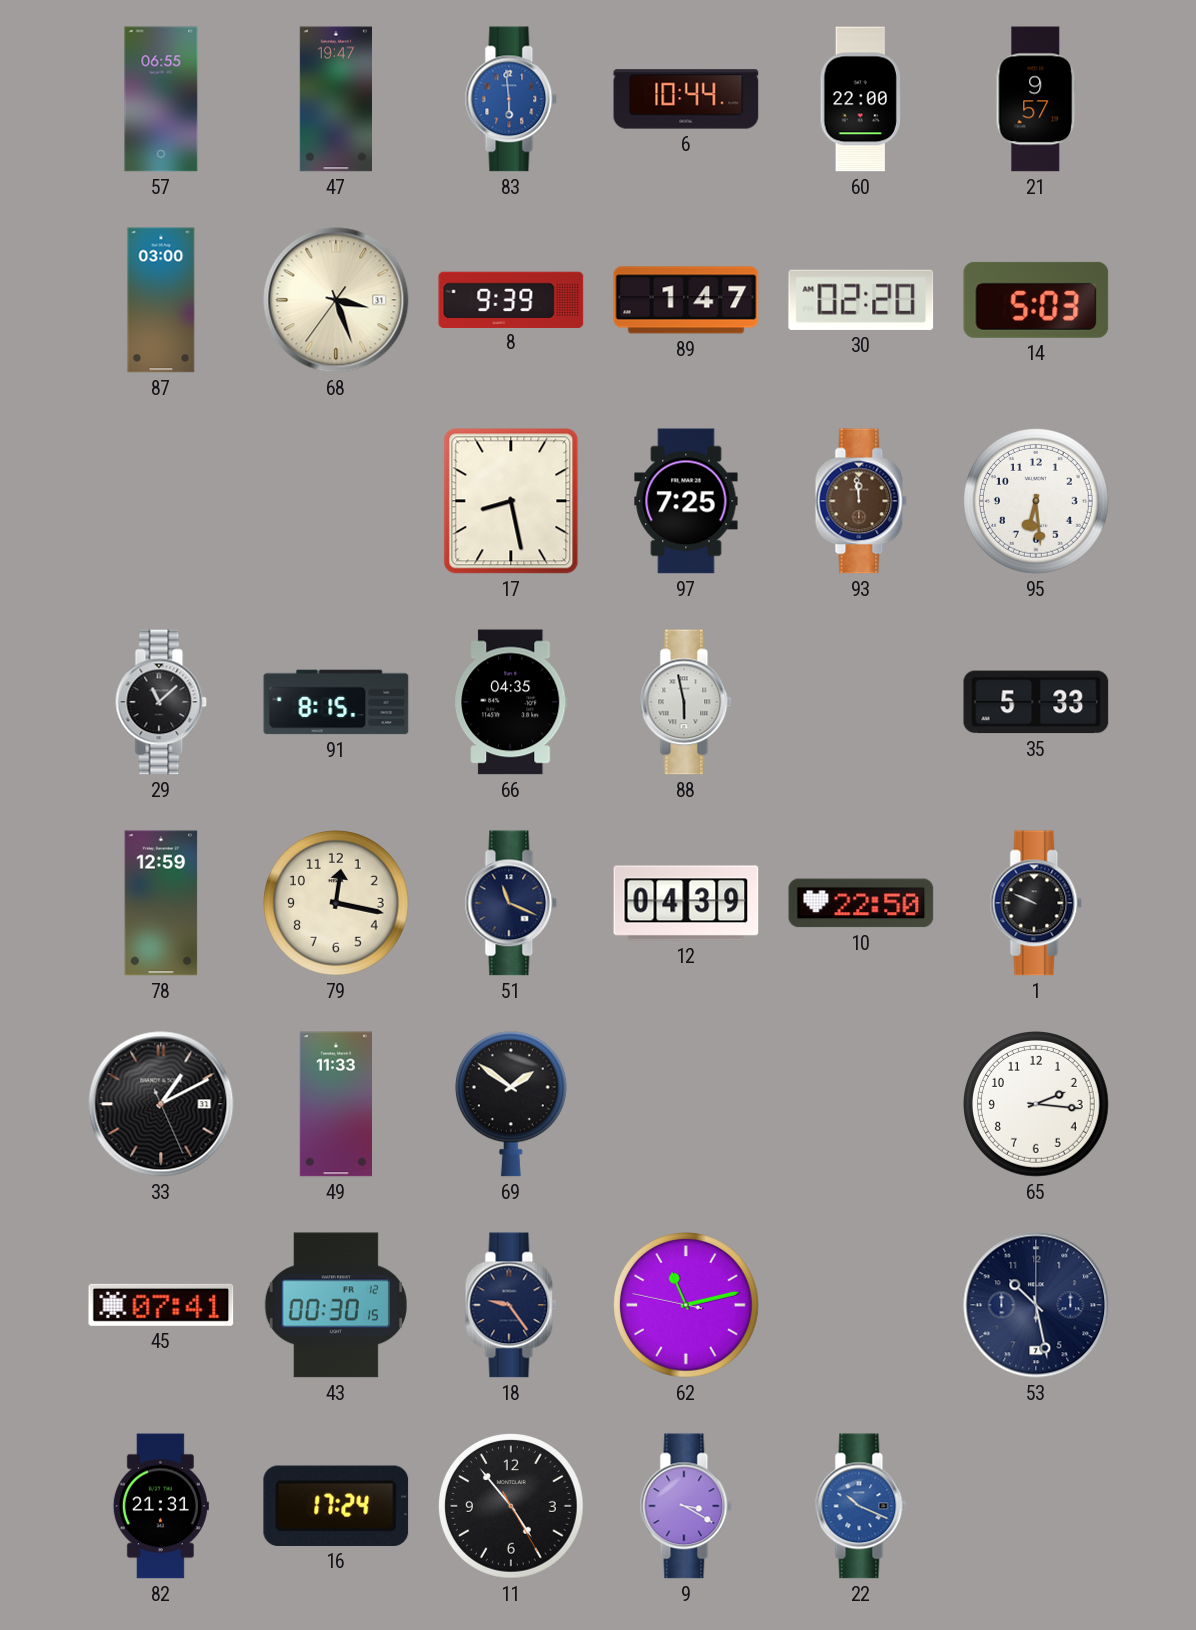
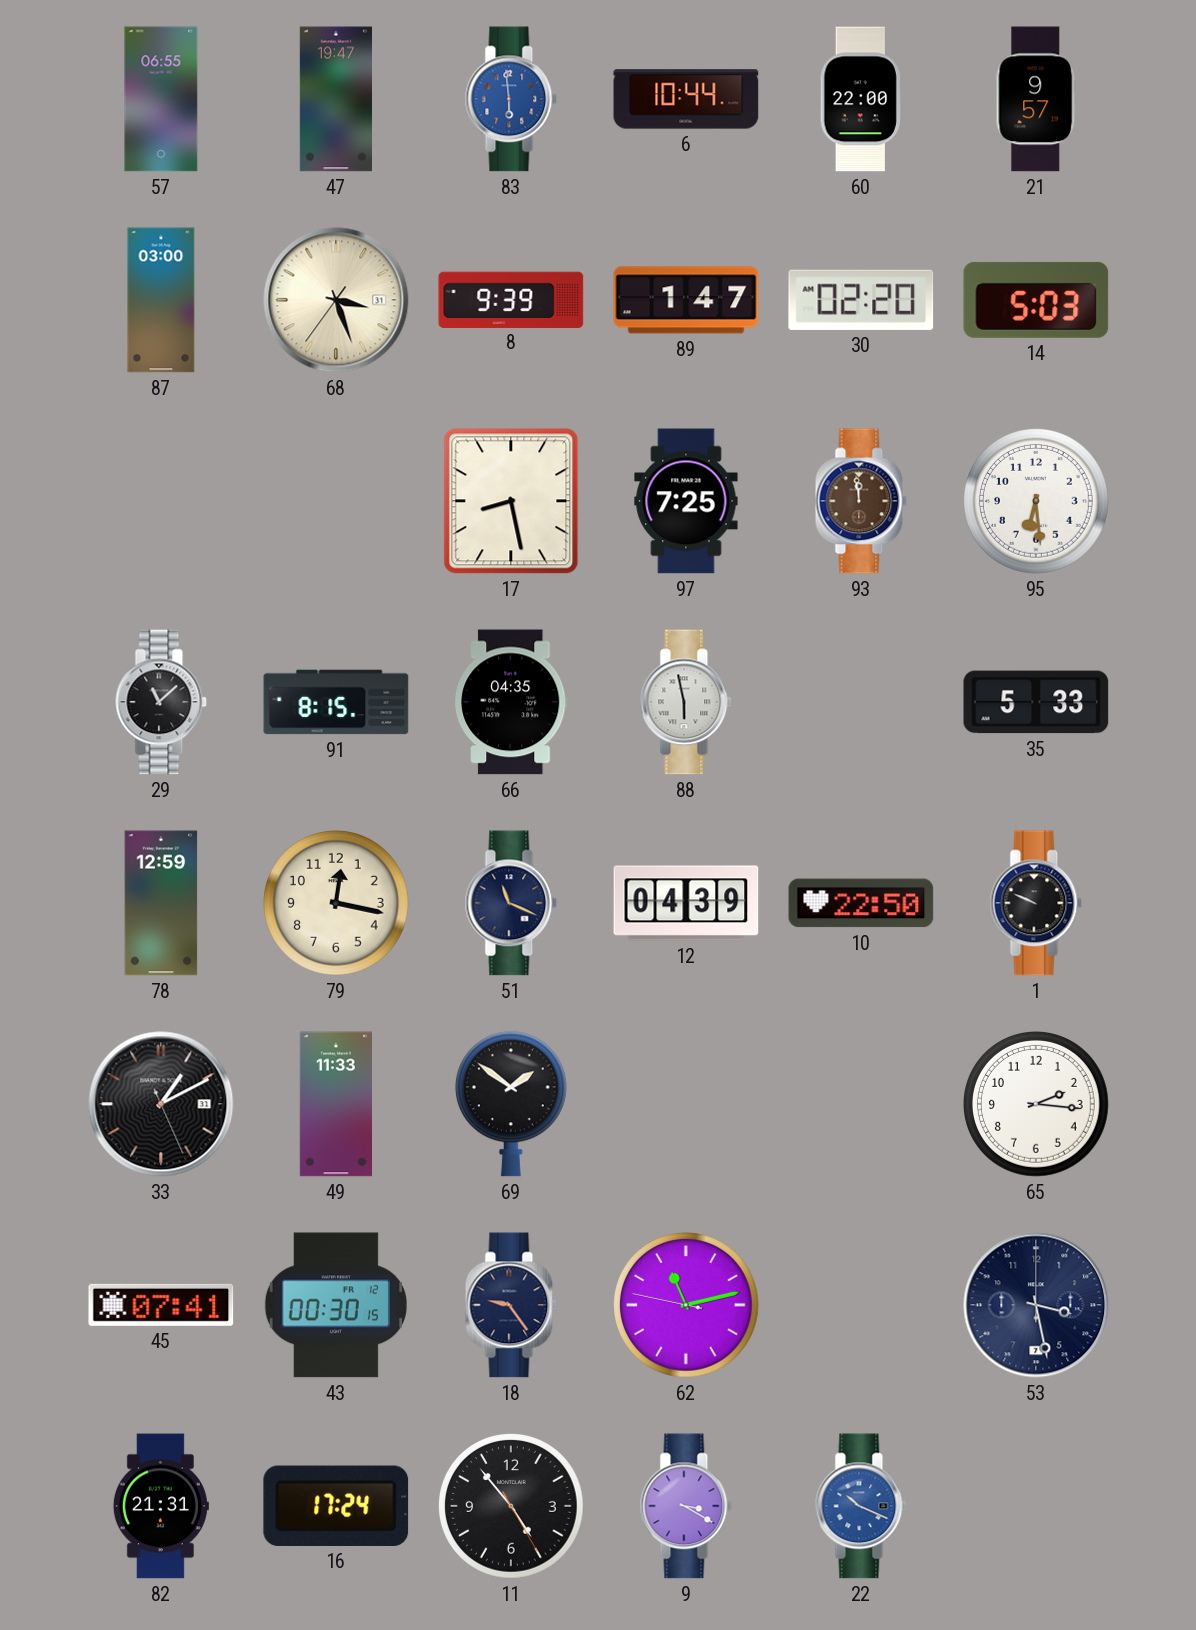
53: 10:28 -> 3:28
